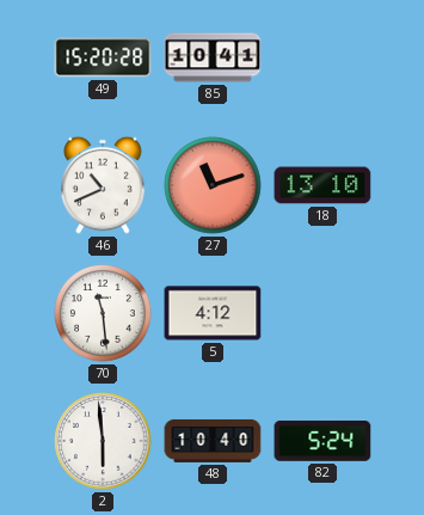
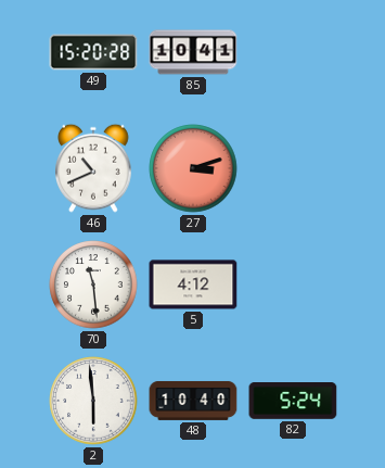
27: 11:12 -> 3:12
18: 13:10 -> none
